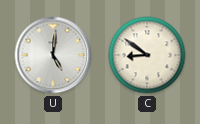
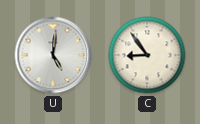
C: 8:51 -> 8:54
